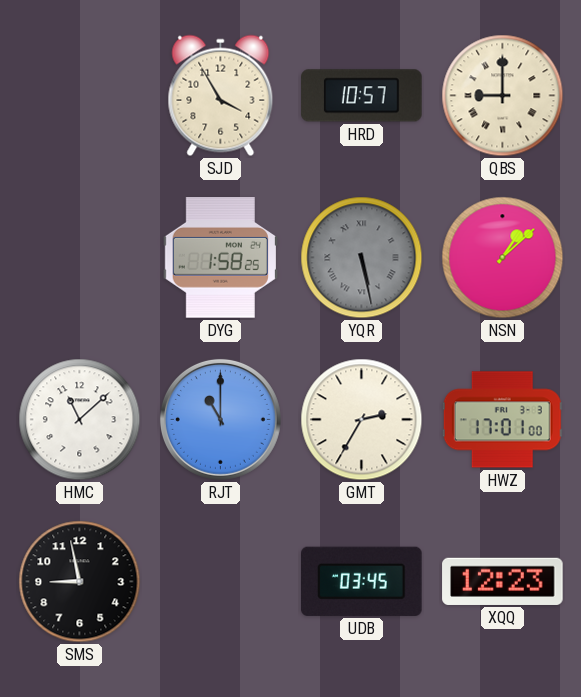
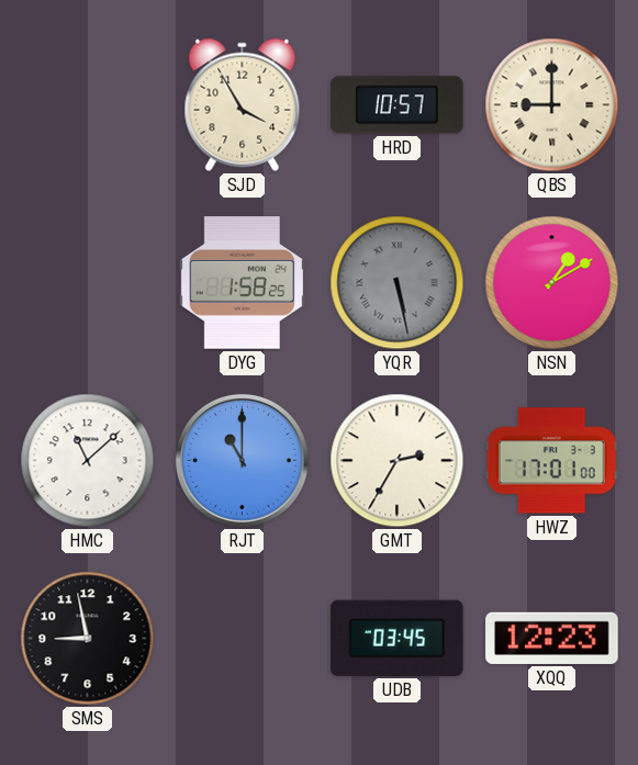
NSN: 1:08 -> 1:10
